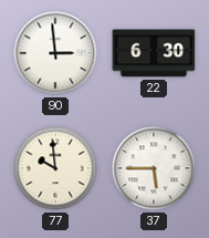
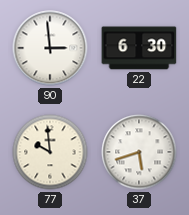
37: 5:45 -> 5:42
